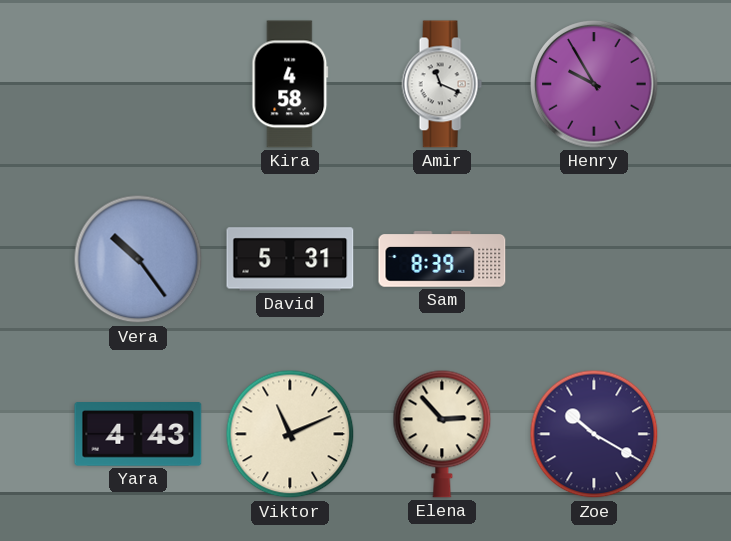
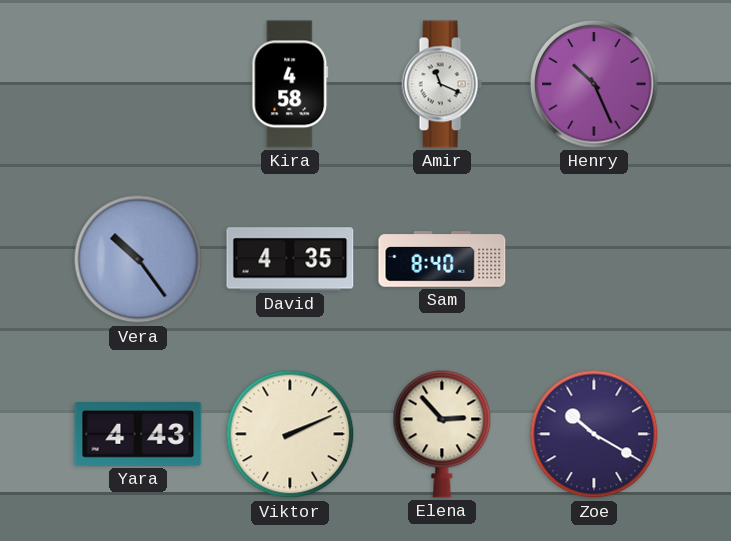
Henry: 9:55 -> 10:26
David: 5:31 -> 4:35
Sam: 8:39 -> 8:40
Viktor: 11:11 -> 2:11
